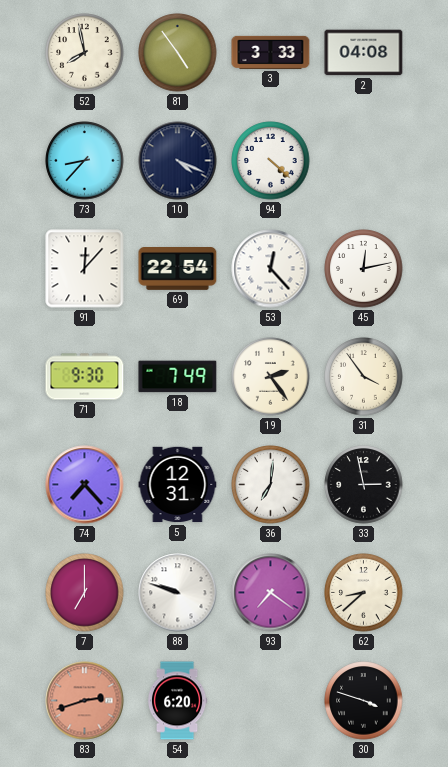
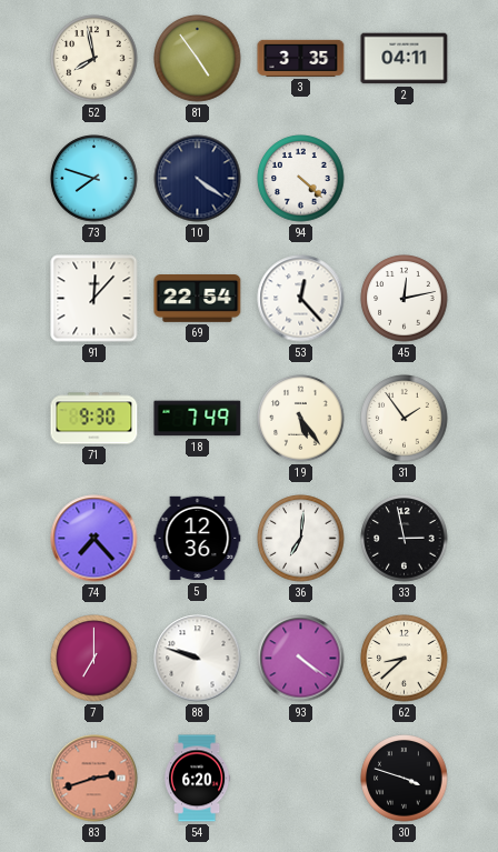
3: 3:33 -> 3:35
2: 04:08 -> 04:11
73: 8:37 -> 7:48
10: 4:19 -> 4:21
19: 2:24 -> 5:24
31: 3:54 -> 1:54
5: 12:31 -> 12:36
93: 7:21 -> 4:21
